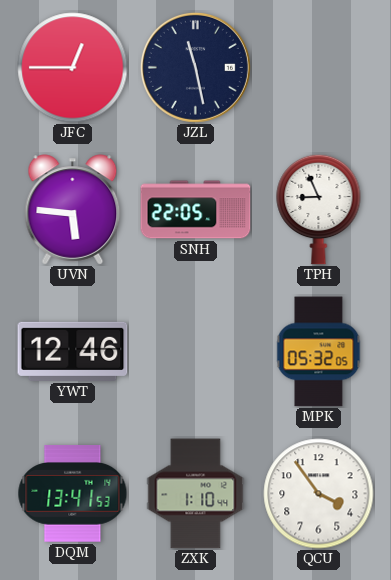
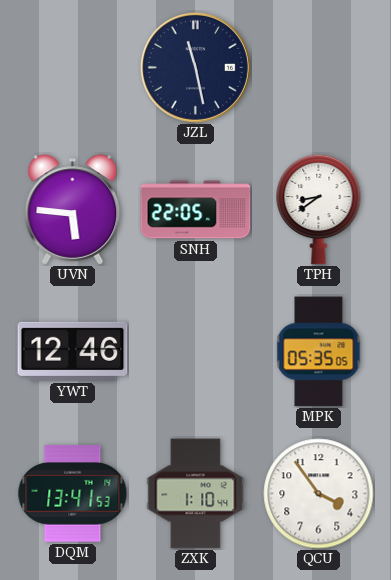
JFC: 12:45 -> none
TPH: 8:56 -> 8:39
MPK: 05:32 -> 05:35
